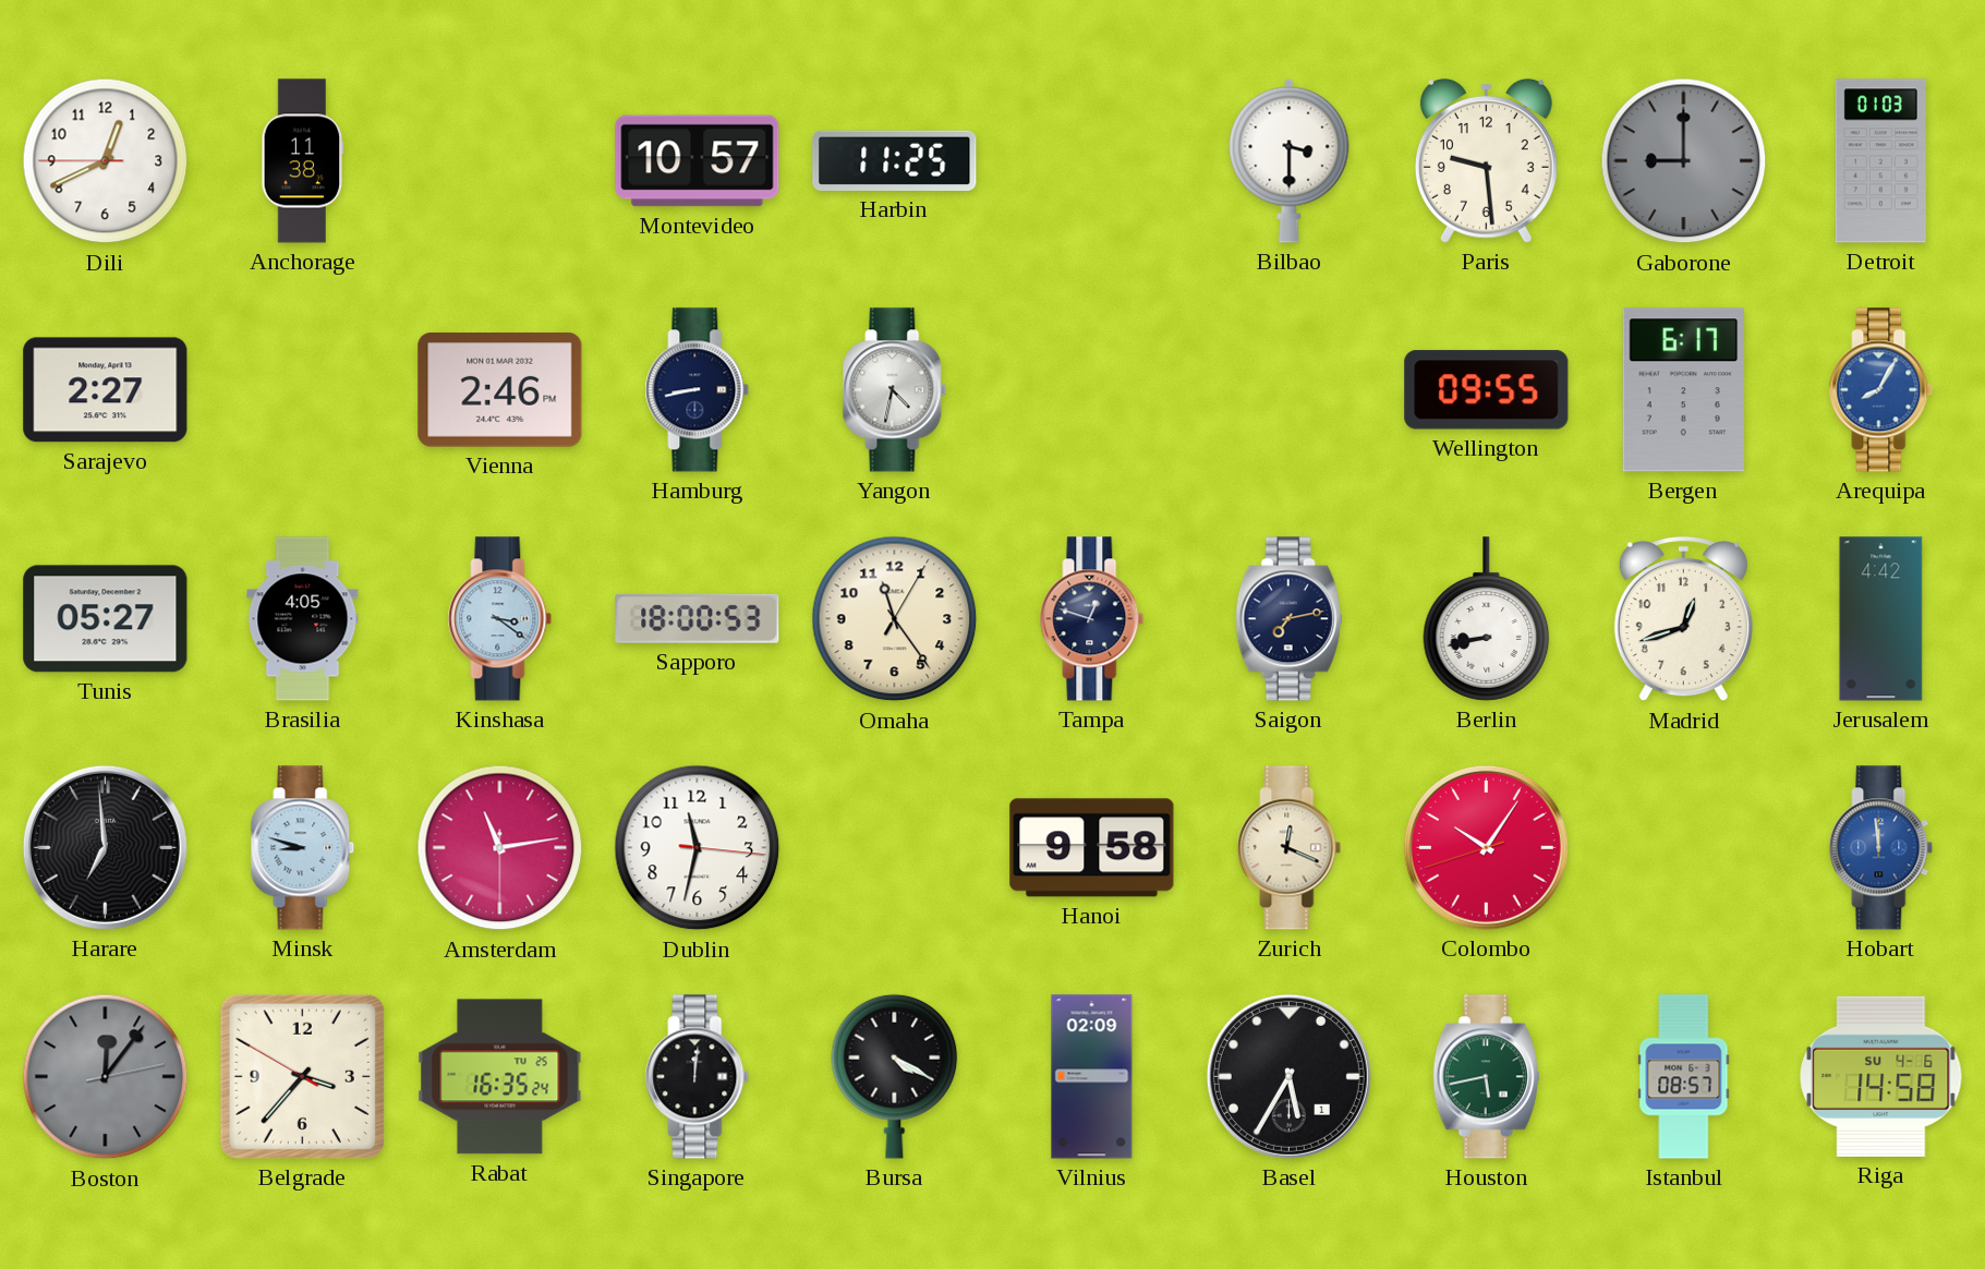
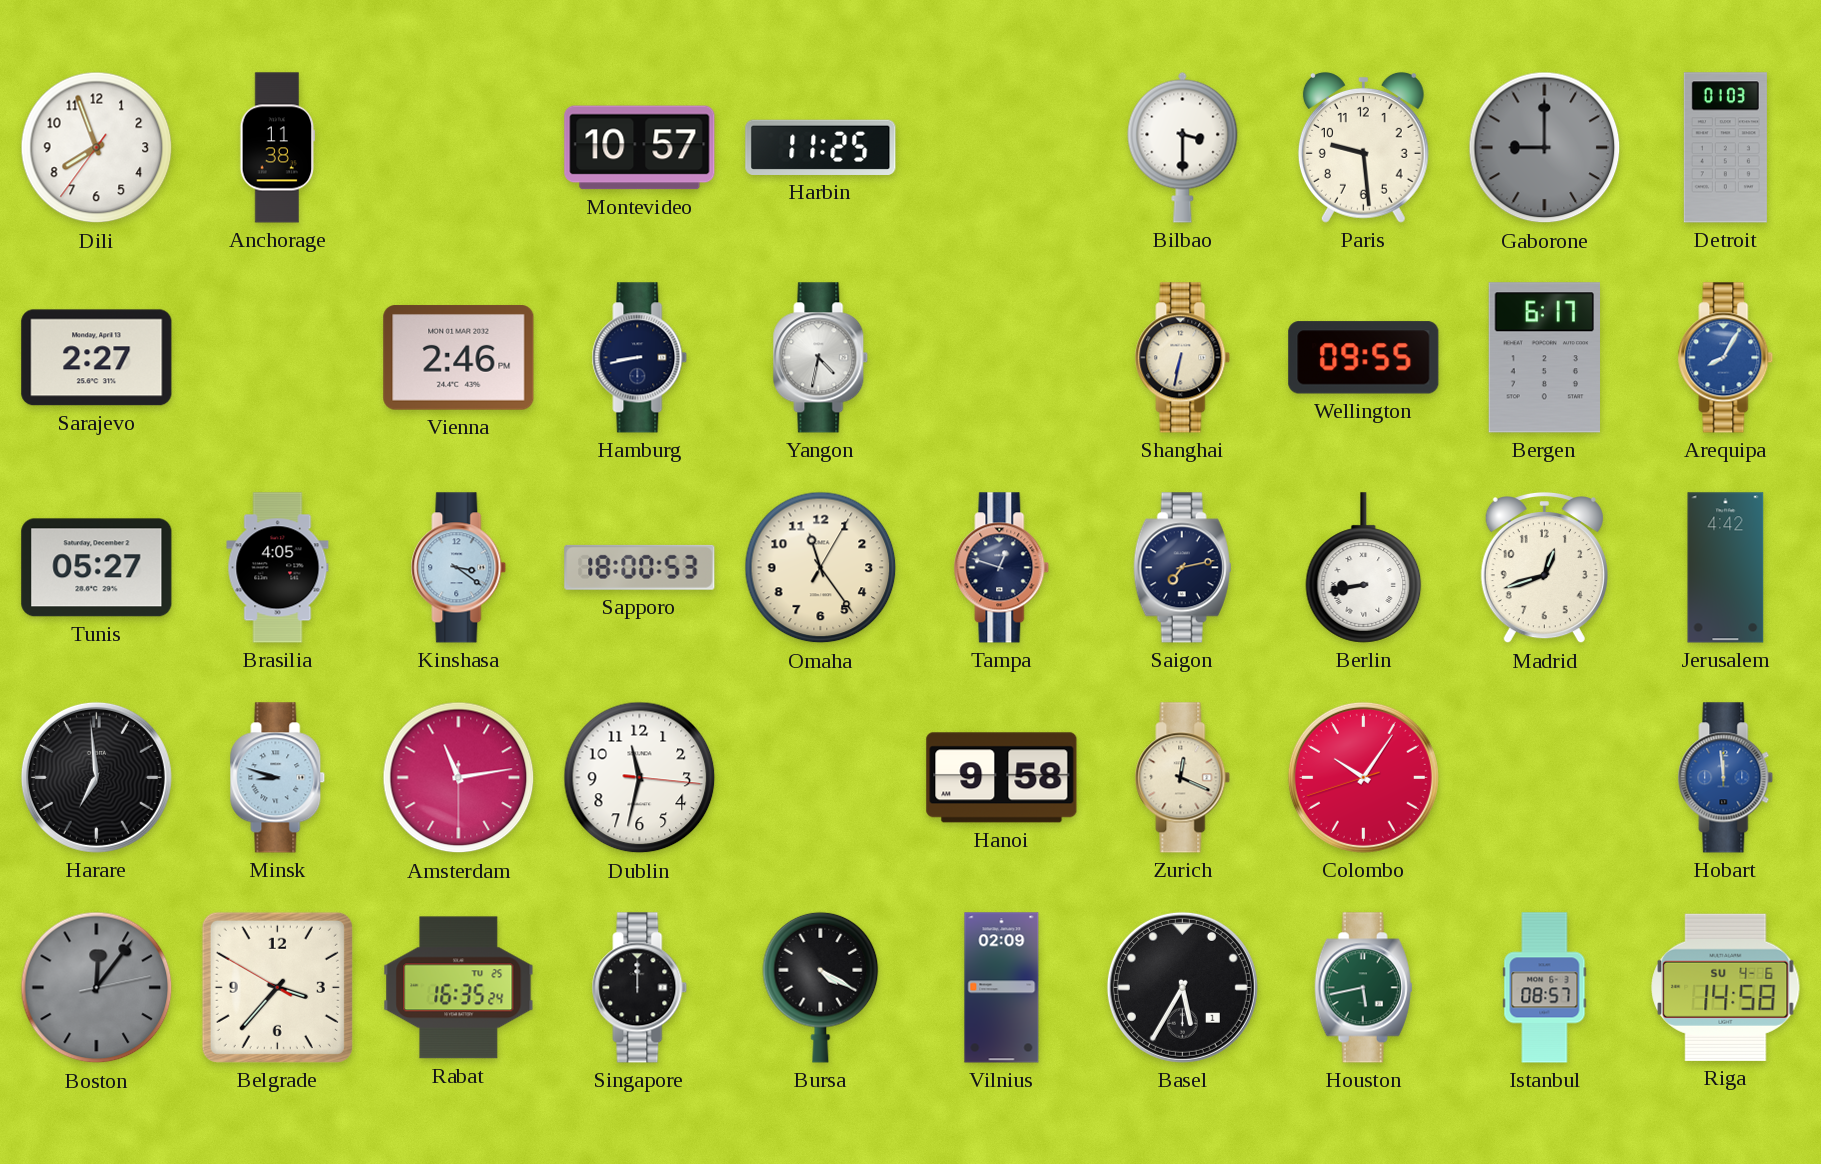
Dili: 12:40 -> 7:56
Shanghai: none -> 6:32
Singapore: 12:01 -> 12:00
